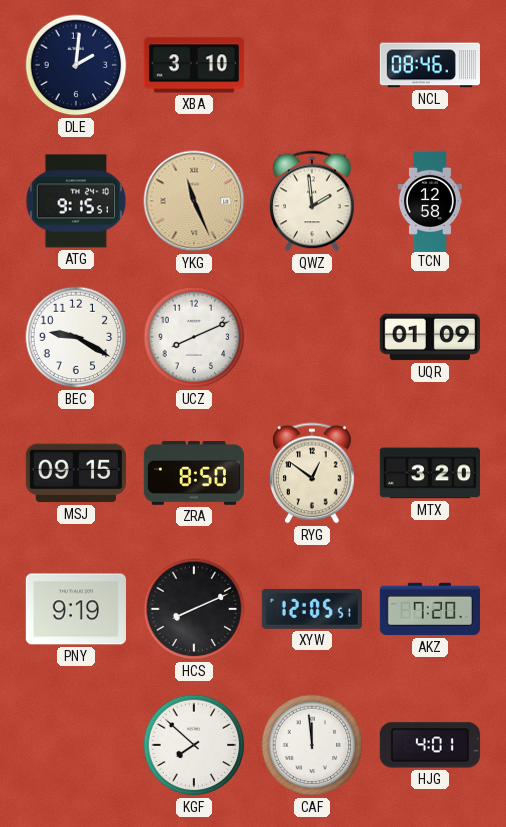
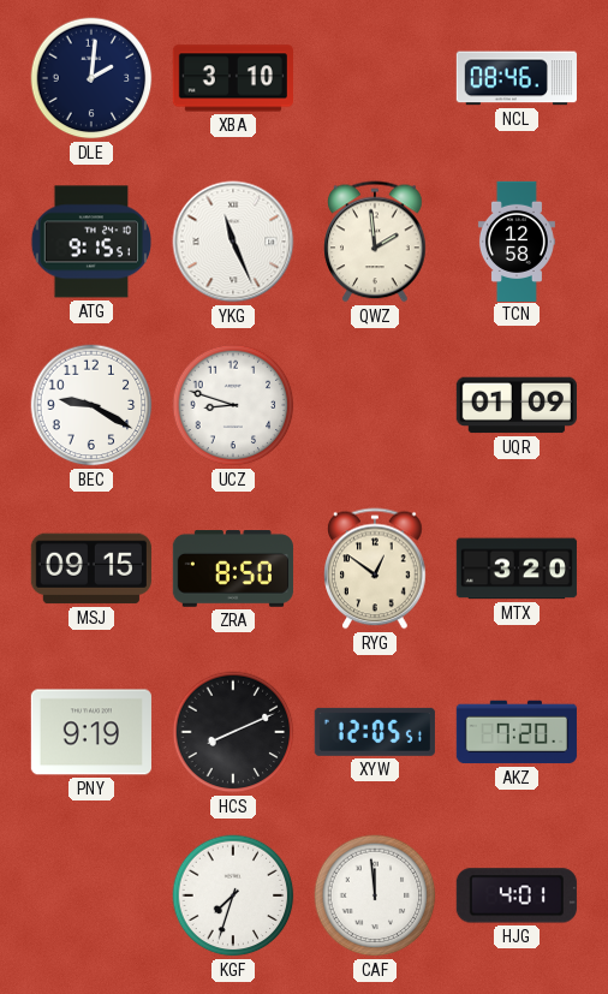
YKG dial: champagne -> white
UCZ: 8:11 -> 8:48
KGF: 7:52 -> 7:33
